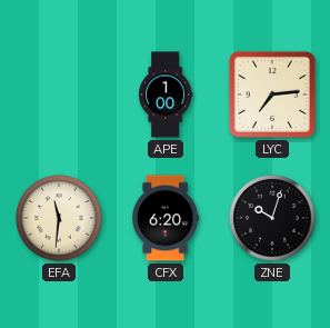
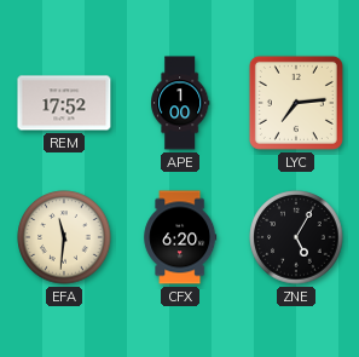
REM: none -> 17:52
ZNE: 10:03 -> 5:05
